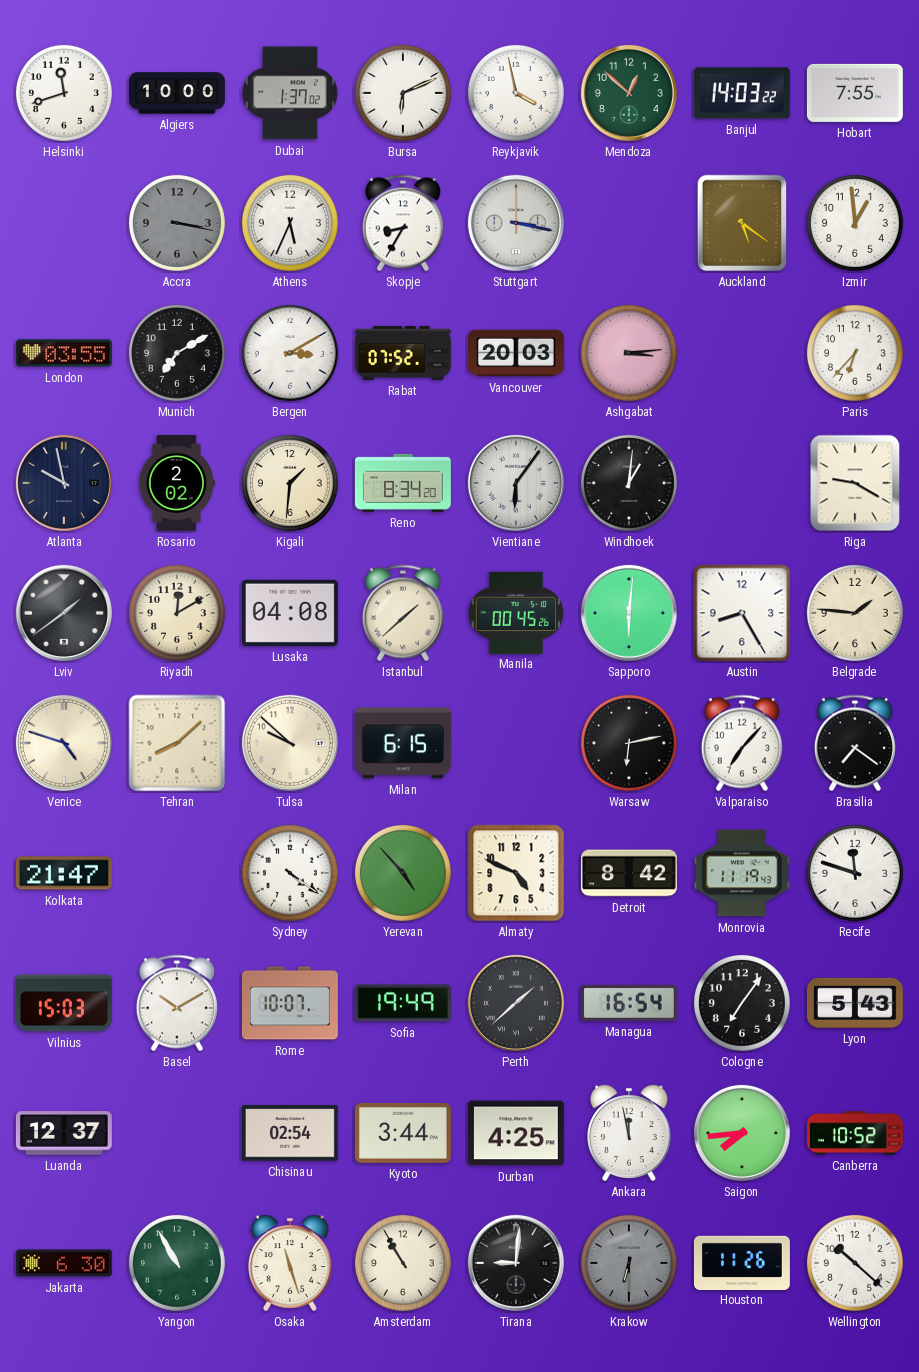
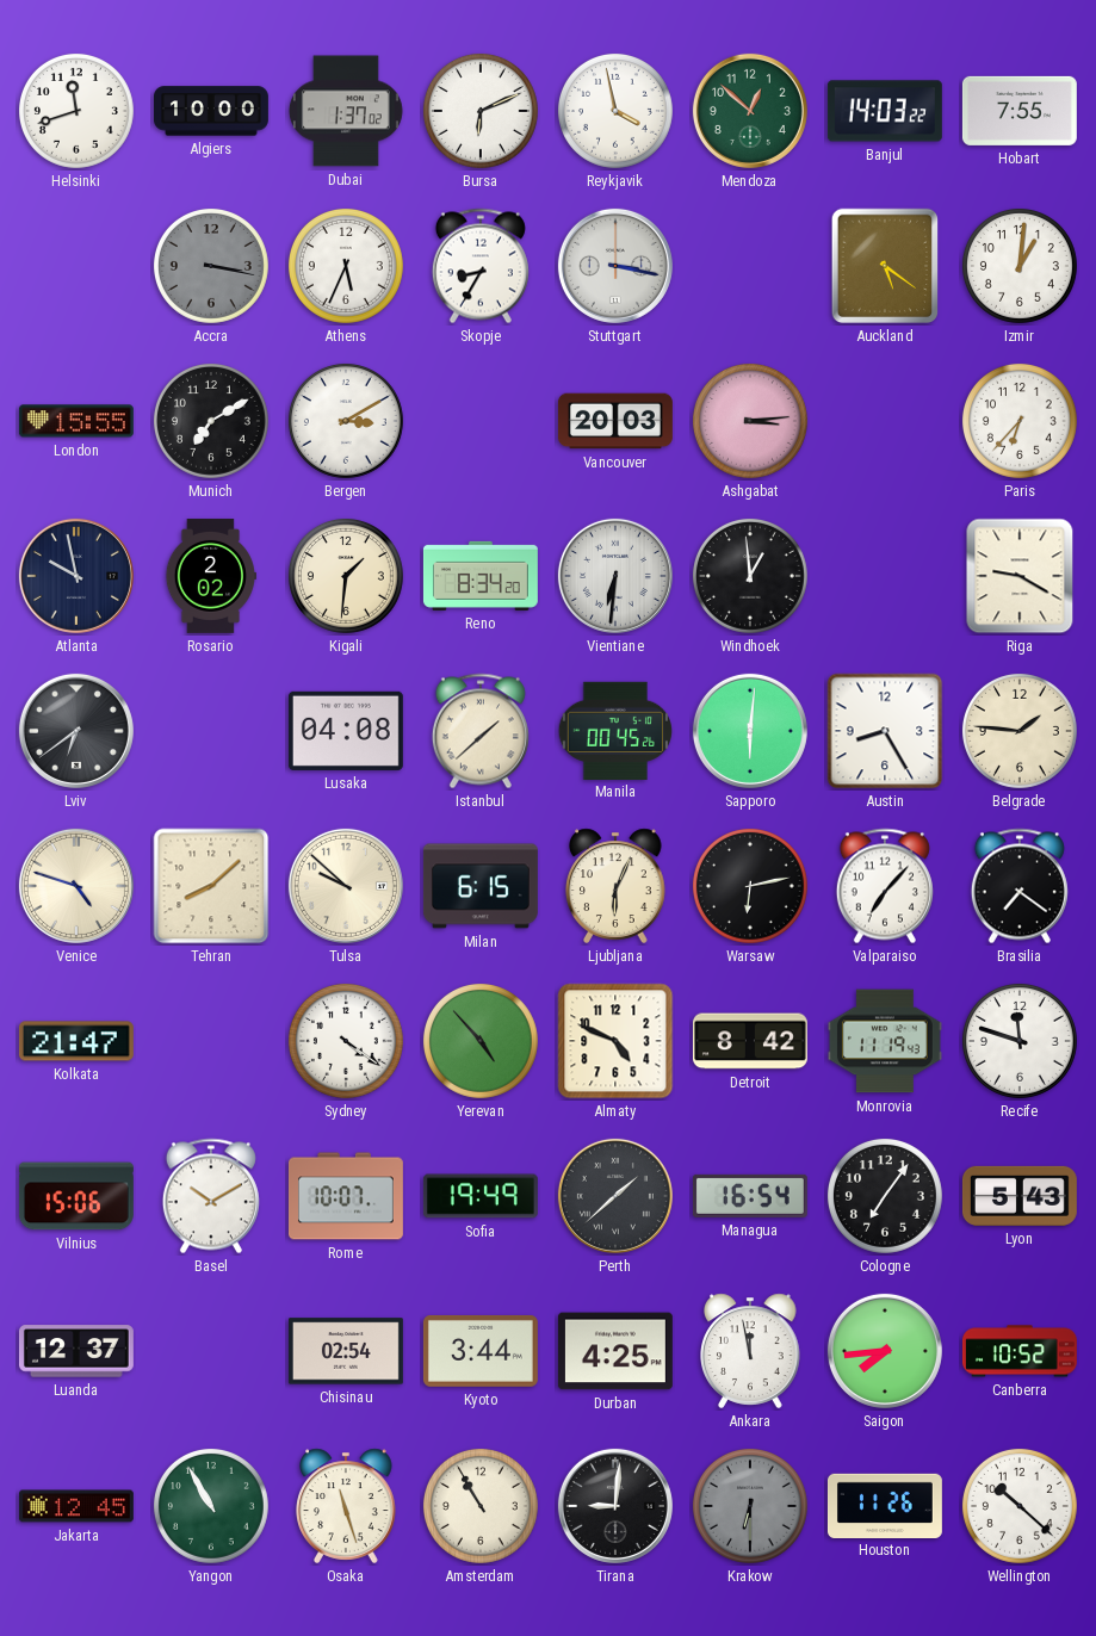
Izmir: 12:59 -> 1:01
London: 03:55 -> 15:55
Rabat: 07:52 -> none
Vientiane: 6:06 -> 6:31
Windhoek: 1:01 -> 12:59
Lviv: 1:39 -> 6:39
Riyadh: 12:10 -> none
Ljubljana: none -> 6:04
Vilnius: 15:03 -> 15:06
Jakarta: 6:30 -> 12:45
